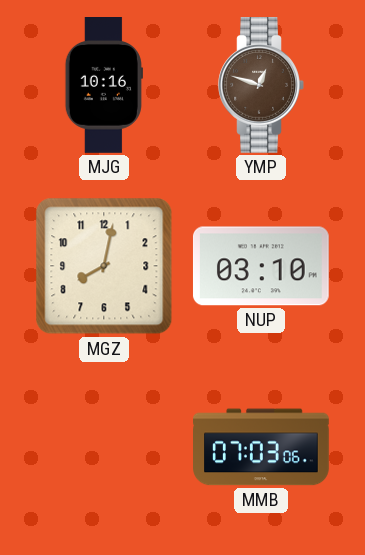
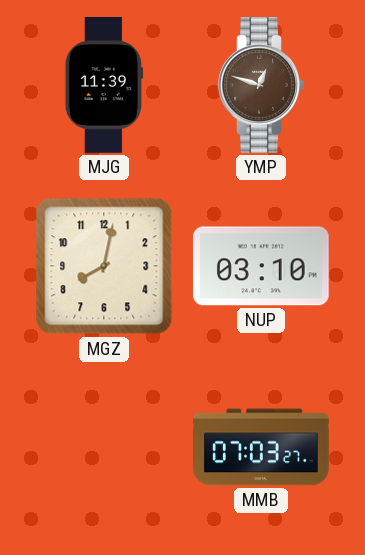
MJG: 10:16 -> 11:39
MMB: 07:03:06 -> 07:03:27
